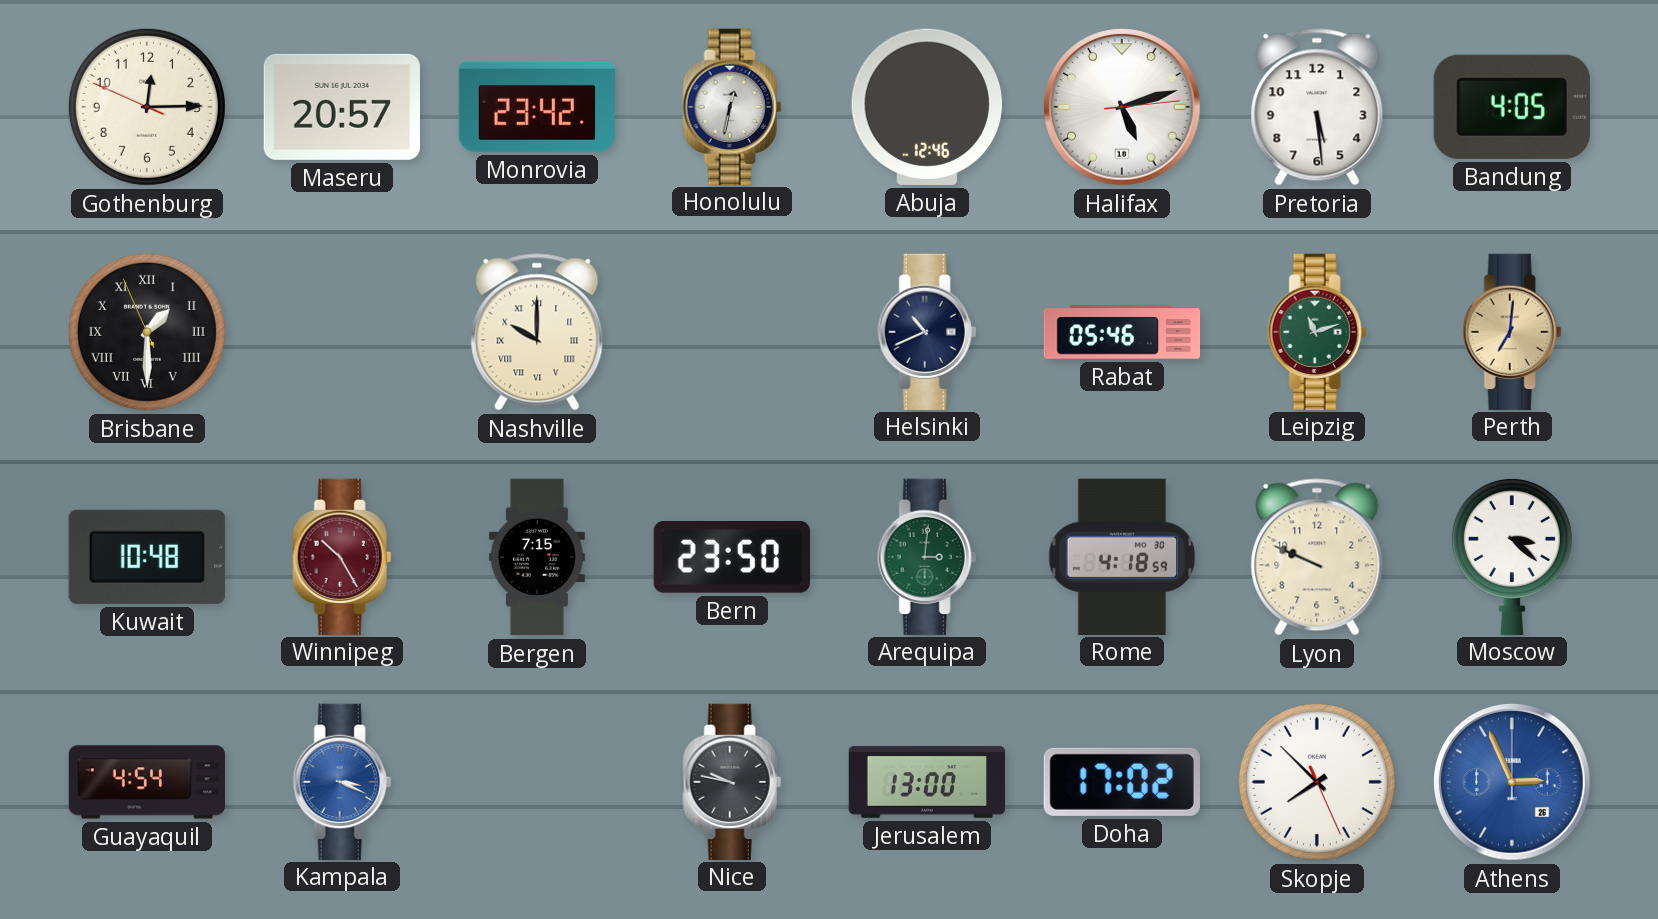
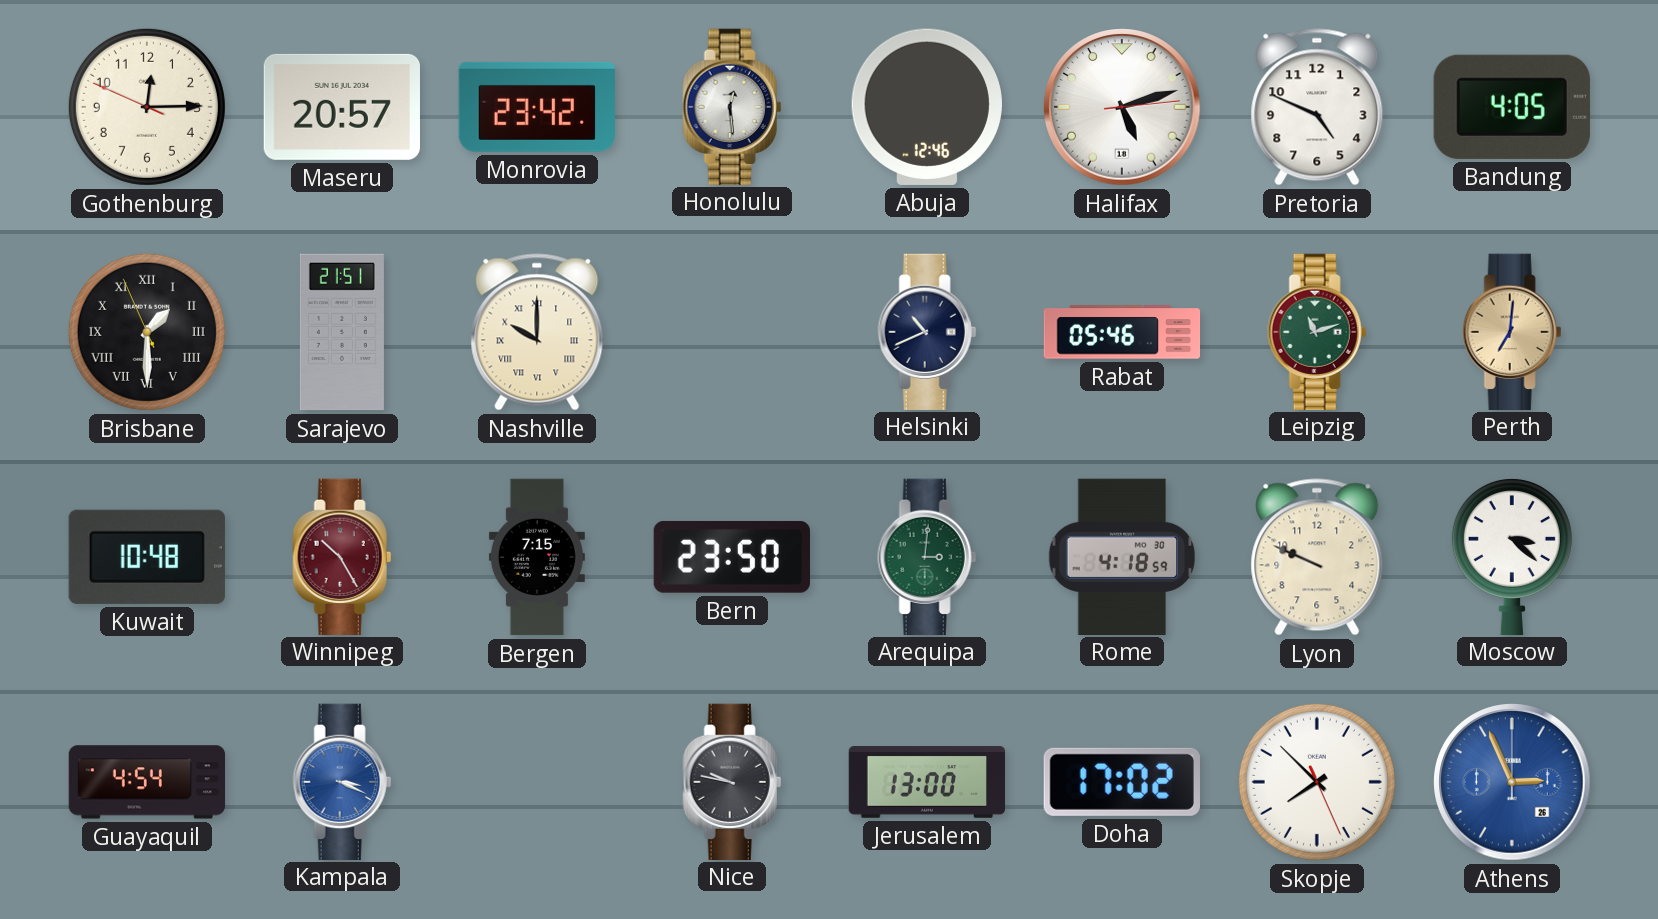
Honolulu: 12:32 -> 12:29
Pretoria: 5:29 -> 4:49
Sarajevo: none -> 21:51
